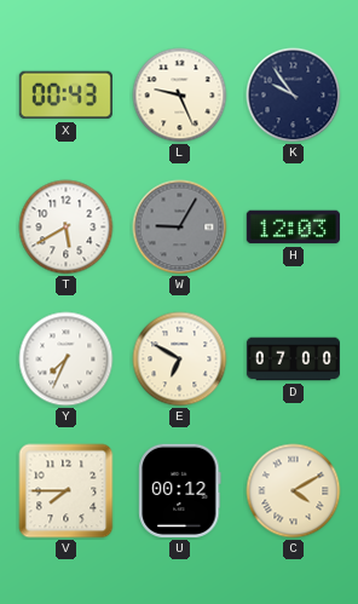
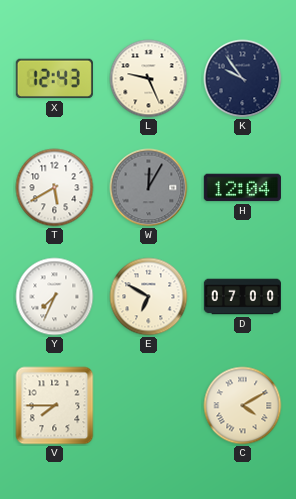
X: 00:43 -> 12:43
W: 9:05 -> 12:05
H: 12:03 -> 12:04
U: 00:12 -> none
